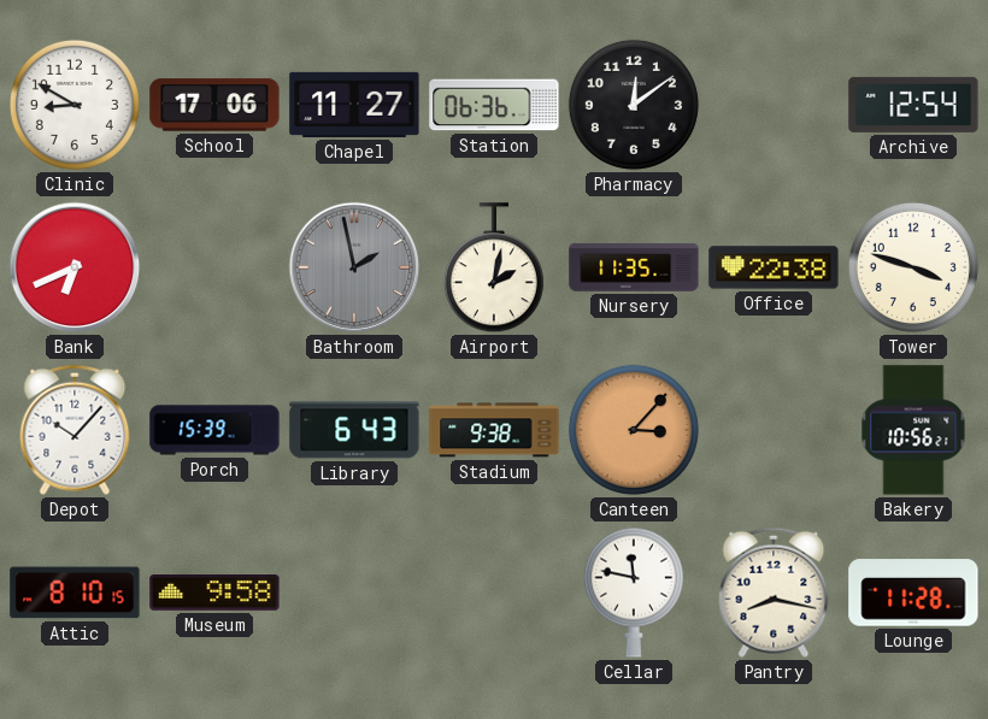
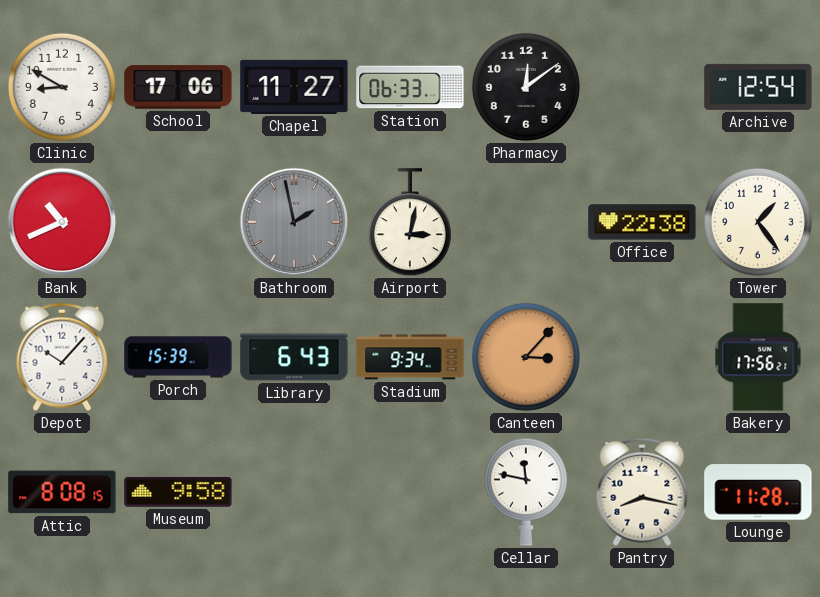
Station: 06:36 -> 06:33
Bank: 6:41 -> 10:41
Airport: 2:02 -> 3:02
Nursery: 11:35 -> none
Tower: 3:48 -> 1:24
Stadium: 9:38 -> 9:34
Bakery: 10:56 -> 17:56
Attic: 8:10 -> 8:08
